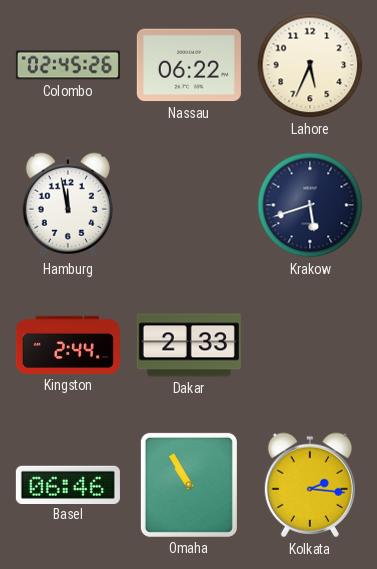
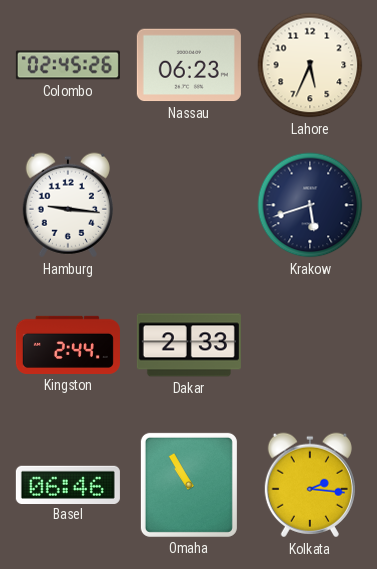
Nassau: 06:22 -> 06:23
Hamburg: 11:58 -> 9:16
